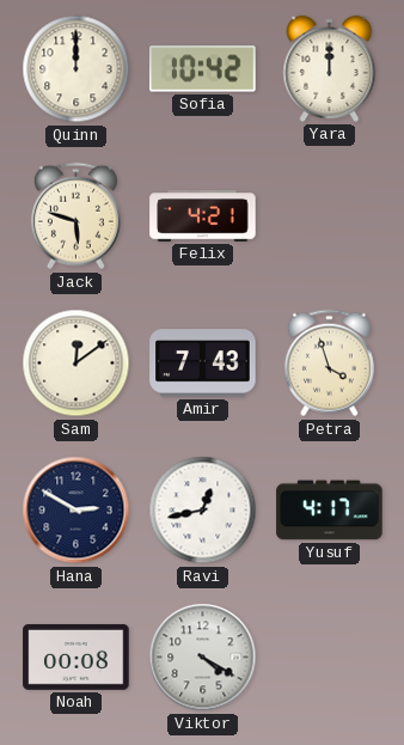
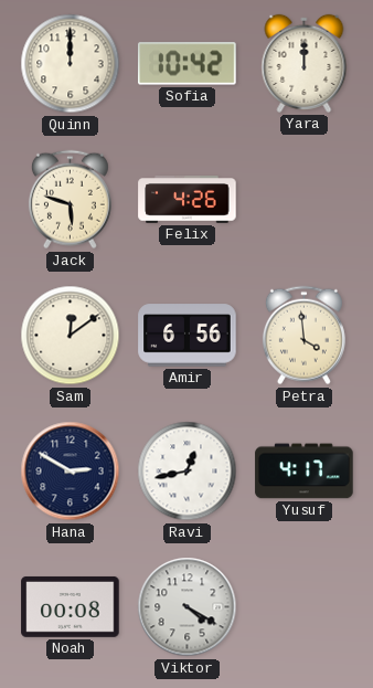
Felix: 4:21 -> 4:26
Amir: 7:43 -> 6:56
Petra: 3:57 -> 3:59
